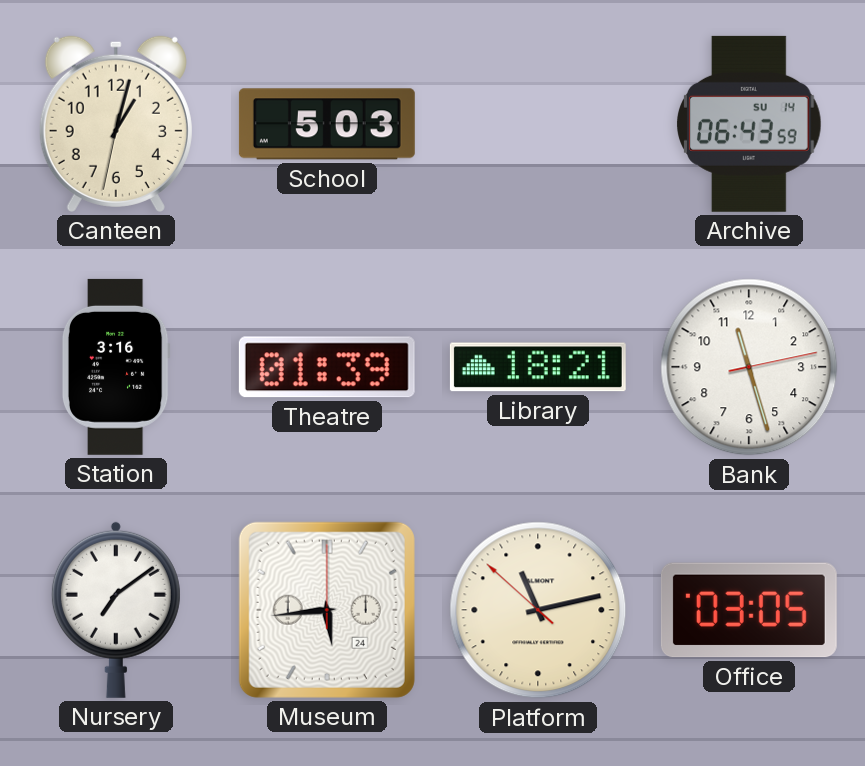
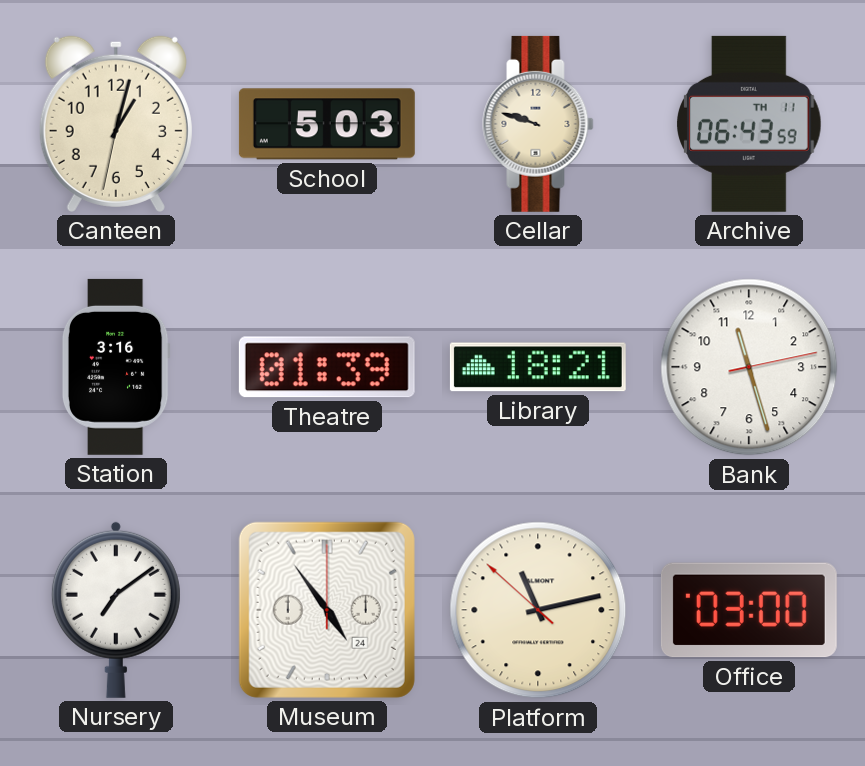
Cellar: none -> 9:48
Archive date: SU 14 -> TH 11
Museum: 5:44 -> 4:54
Office: 03:05 -> 03:00
